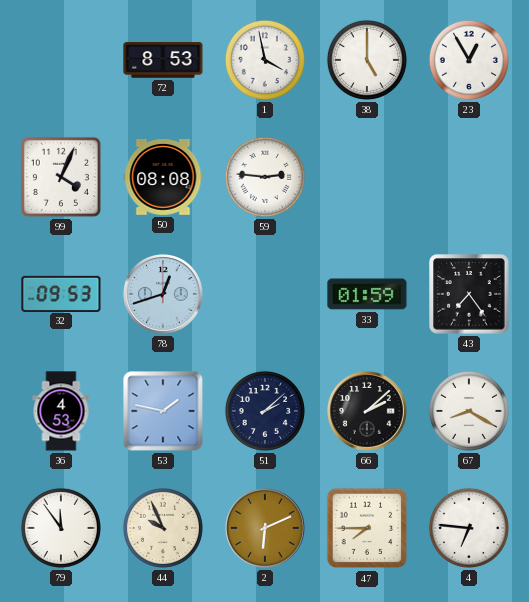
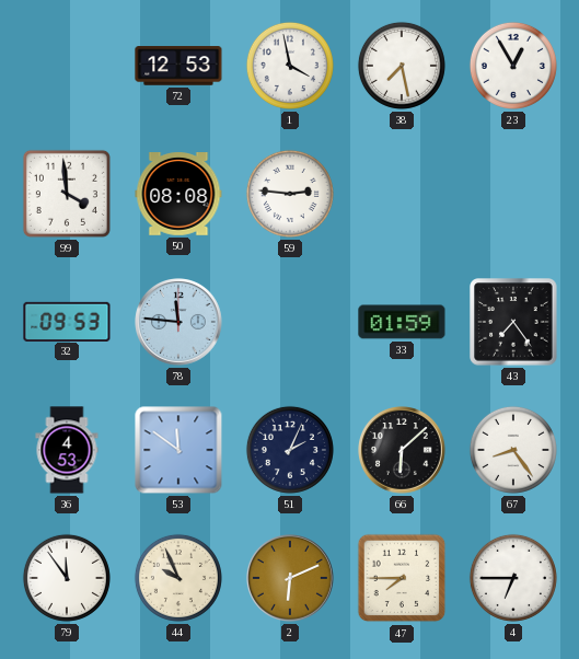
72: 8:53 -> 12:53
38: 5:00 -> 7:28
99: 4:04 -> 3:59
78: 12:42 -> 11:46
53: 1:47 -> 11:51
51: 2:08 -> 2:04
66: 2:08 -> 6:08
67: 8:20 -> 8:24
4: 6:46 -> 6:45
